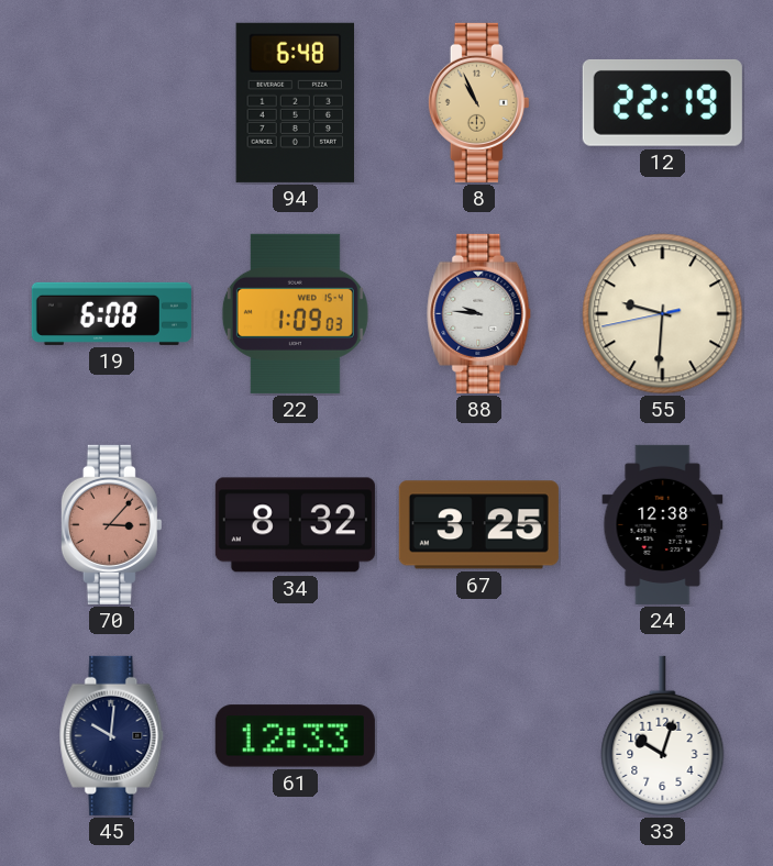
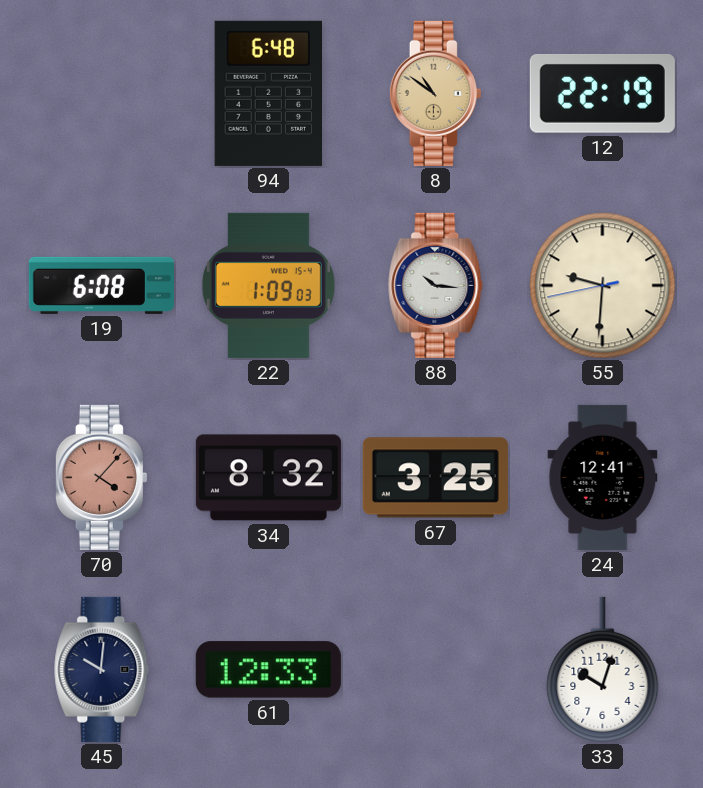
8: 10:56 -> 10:51
88: 9:46 -> 10:16
70: 3:07 -> 4:07
24: 12:38 -> 12:41
